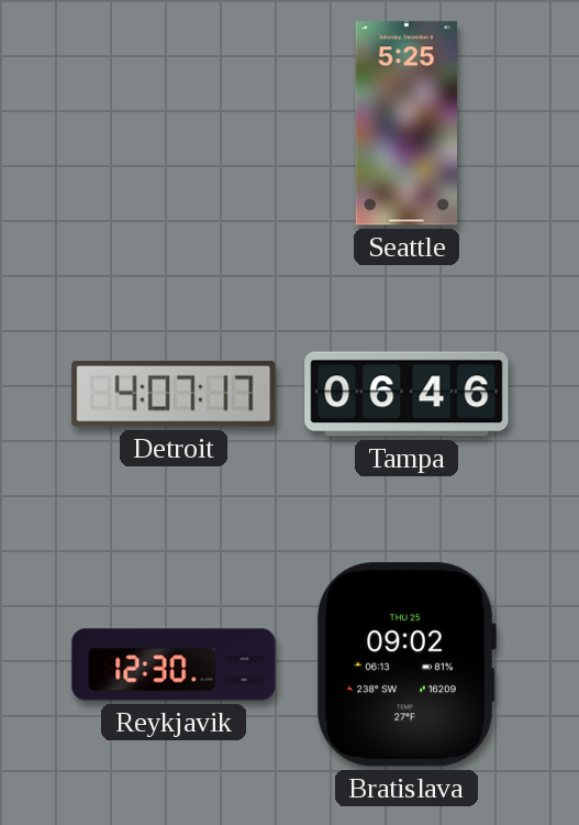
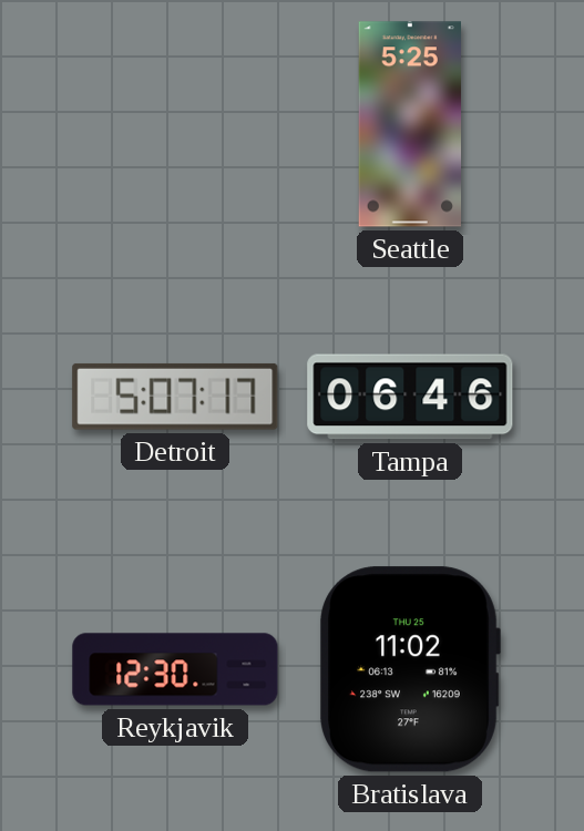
Detroit: 4:07 -> 5:07
Bratislava: 09:02 -> 11:02
